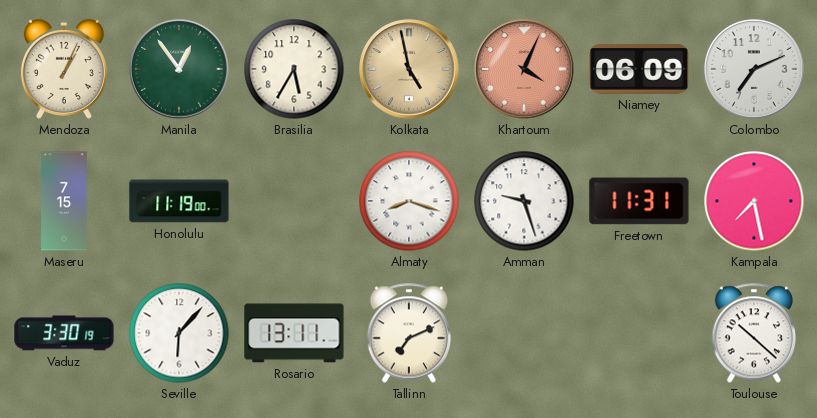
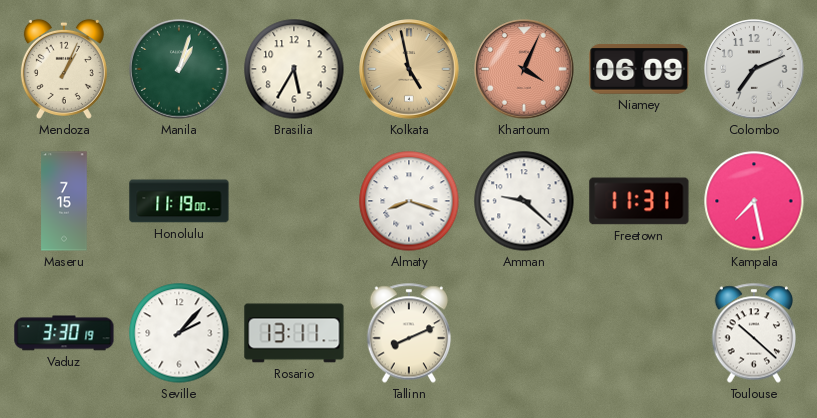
Manila: 12:54 -> 1:03
Amman: 9:27 -> 9:22
Seville: 6:07 -> 2:07
Tallinn: 7:11 -> 8:11
